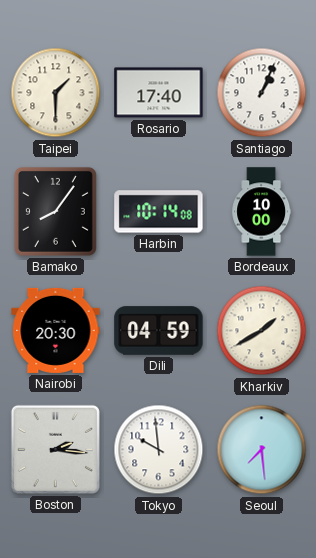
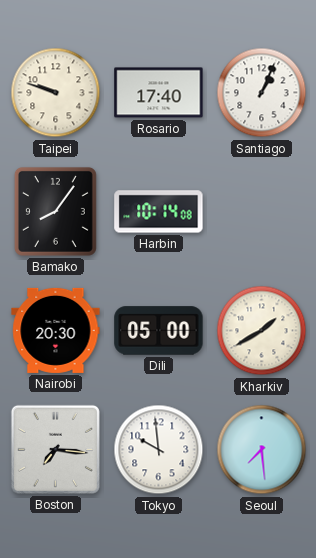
Taipei: 1:30 -> 9:48
Bordeaux: 10:00 -> none
Dili: 04:59 -> 05:00
Boston: 2:16 -> 7:16
